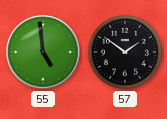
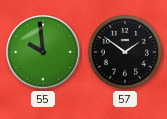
55: 4:59 -> 9:59
